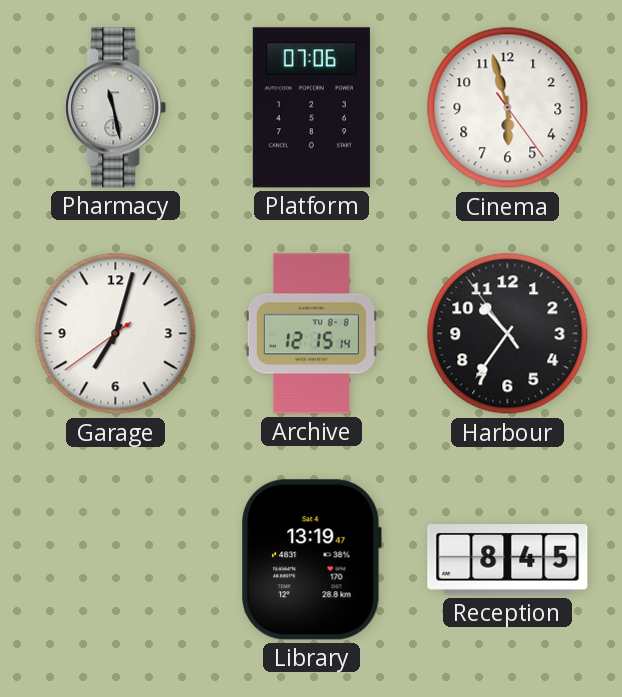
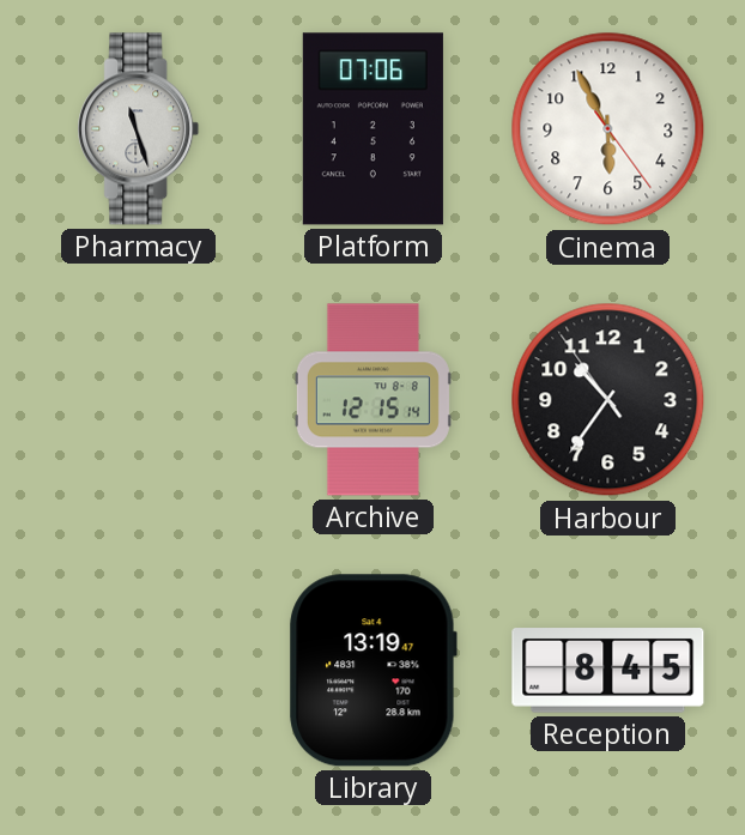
Pharmacy: 11:28 -> 11:27
Cinema: 5:57 -> 5:55
Garage: 7:02 -> none
